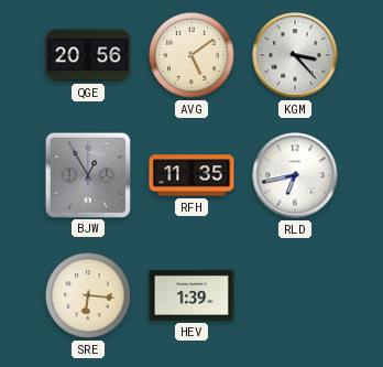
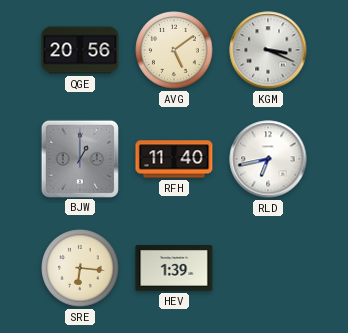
KGM: 3:23 -> 3:19
BJW: 12:55 -> 1:00
RFH: 11:35 -> 11:40
